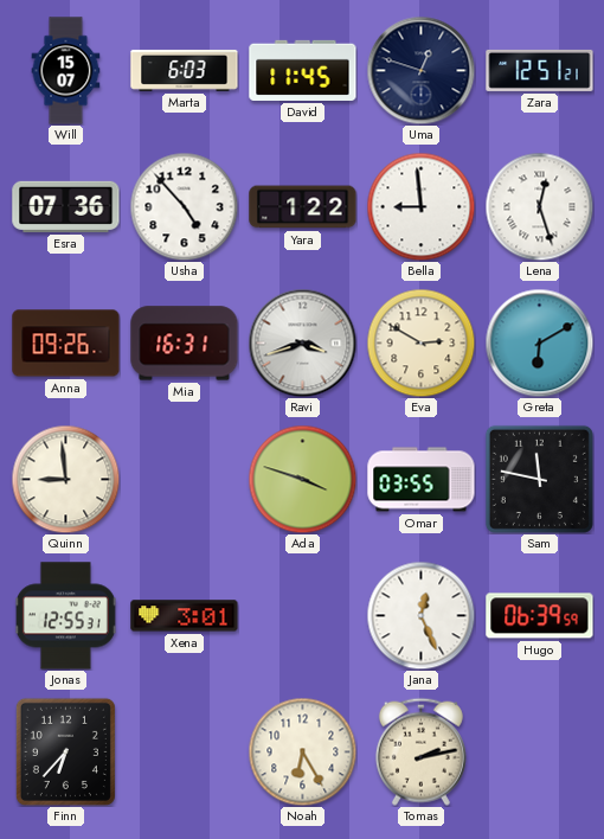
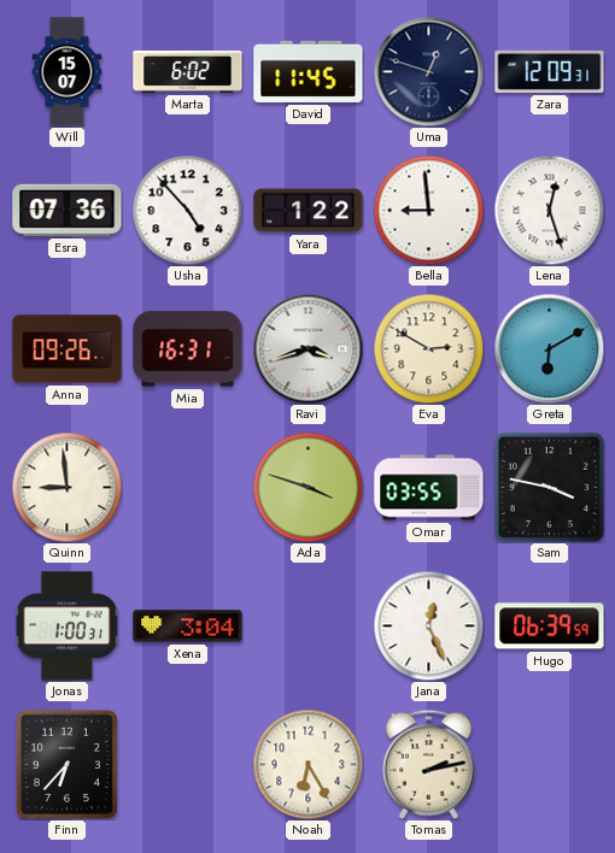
Marta: 6:03 -> 6:02
Zara: 12:51 -> 12:09
Sam: 11:47 -> 3:47
Jonas: 12:55 -> 1:00
Xena: 3:01 -> 3:04
